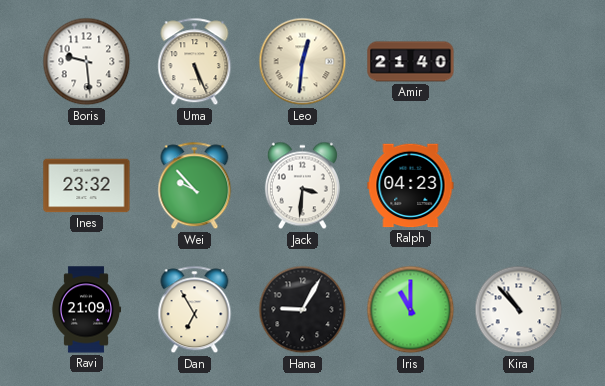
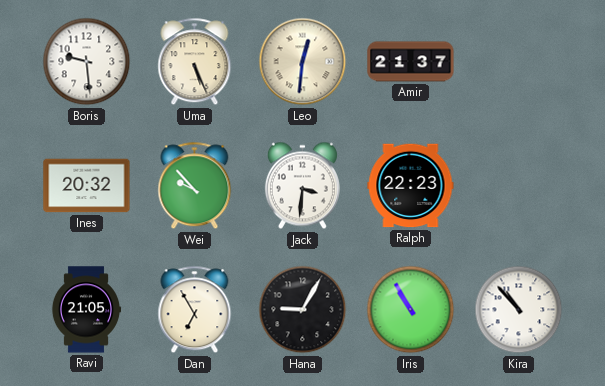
Amir: 21:40 -> 21:37
Ines: 23:32 -> 20:32
Ralph: 04:23 -> 22:23
Ravi: 21:09 -> 21:05
Iris: 11:00 -> 10:55
